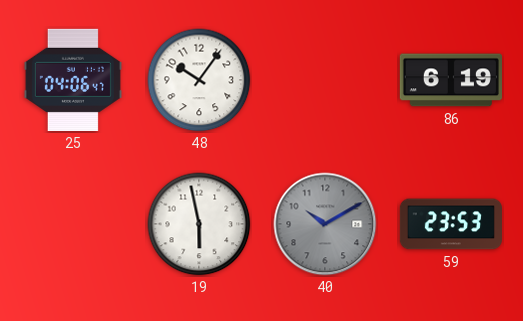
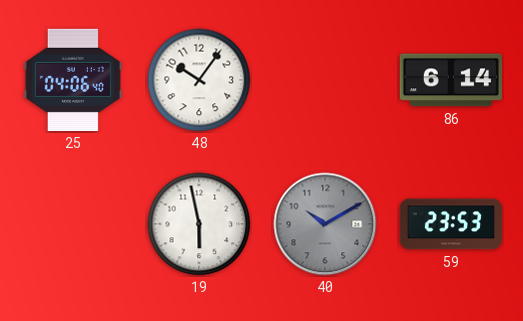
25: 04:06:47 -> 04:06:40
86: 6:19 -> 6:14
